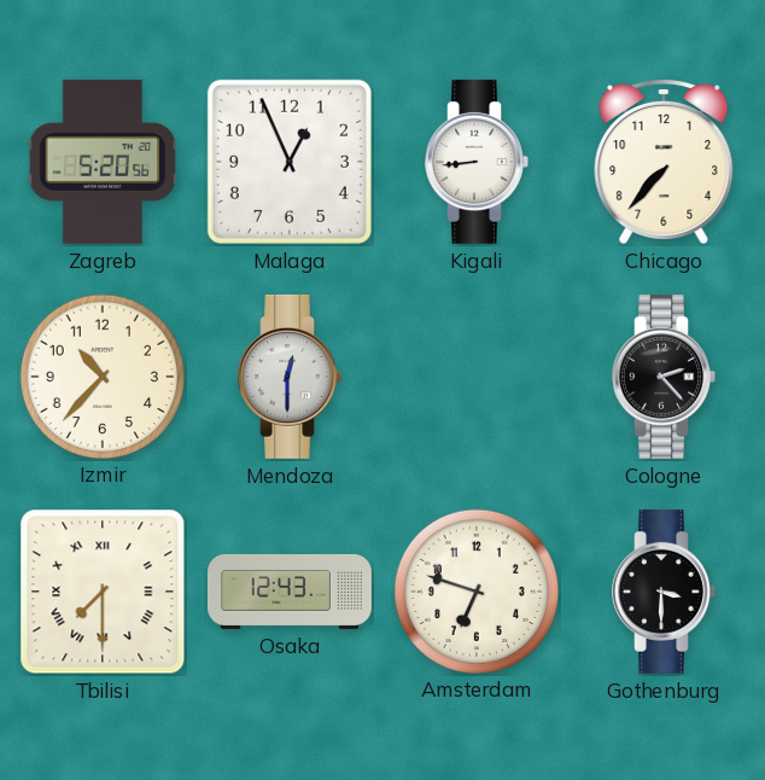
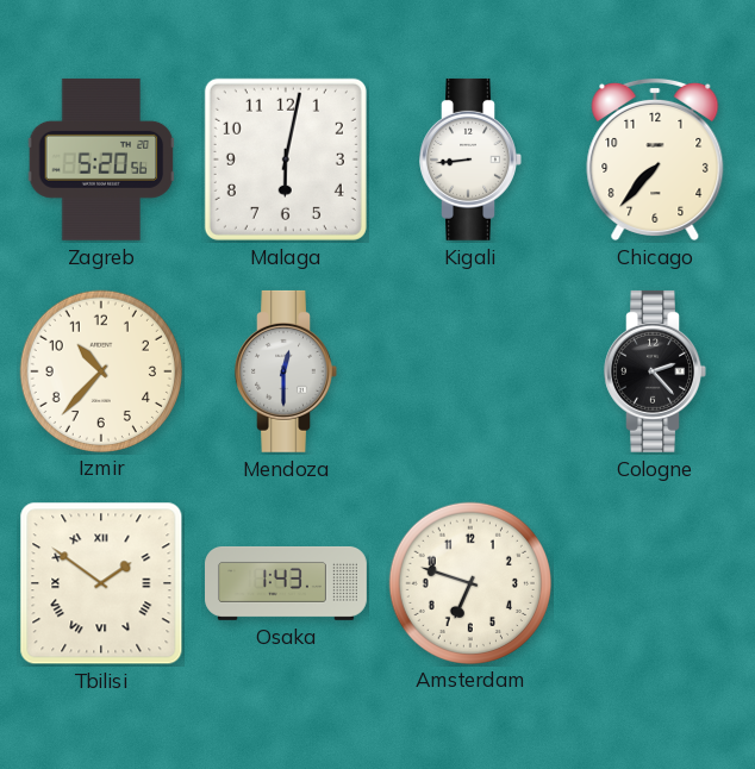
Malaga: 12:56 -> 6:02
Tbilisi: 7:30 -> 1:51
Osaka: 12:43 -> 1:43
Gothenburg: 3:30 -> none
